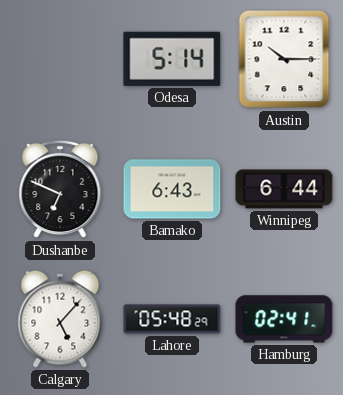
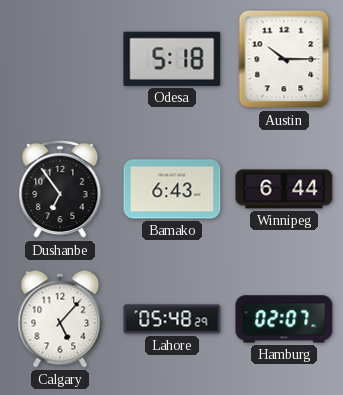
Odesa: 5:14 -> 5:18
Dushanbe: 6:49 -> 6:54
Hamburg: 02:41 -> 02:07
